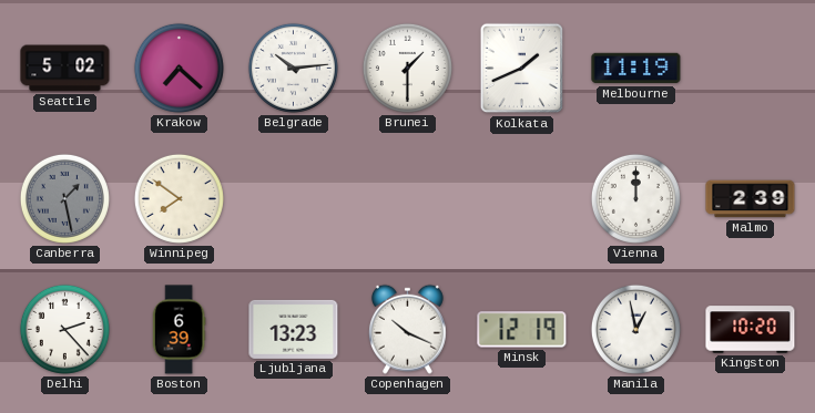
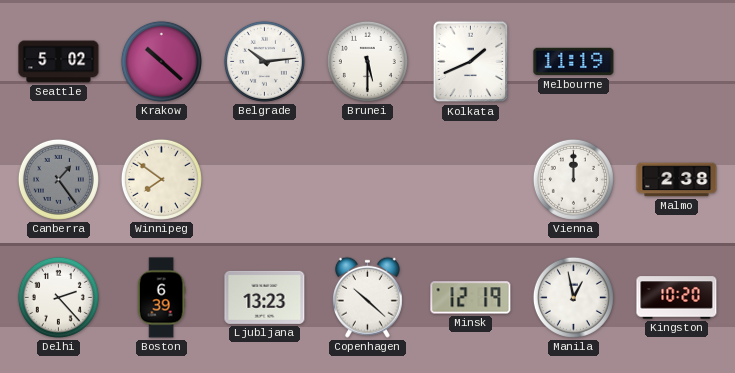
Krakow: 7:22 -> 10:22
Brunei: 1:30 -> 5:30
Canberra: 1:28 -> 1:24
Malmo: 2:39 -> 2:38
Copenhagen: 10:19 -> 10:22
